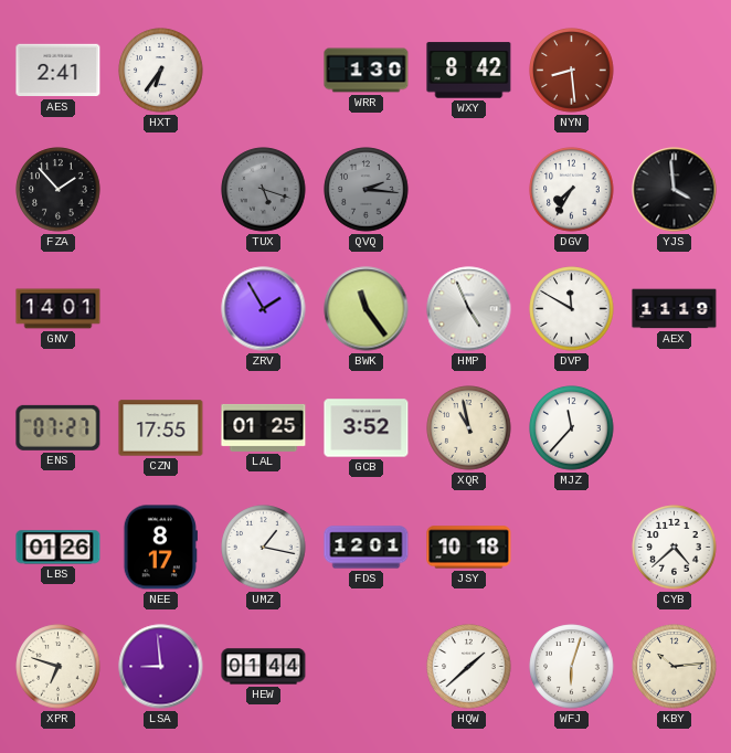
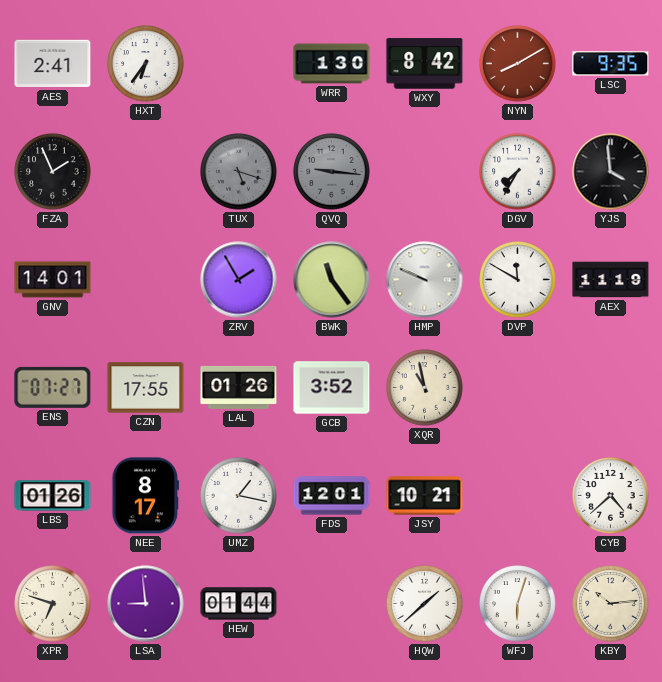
NYN: 8:29 -> 8:10
LSC: none -> 9:35
FZA: 1:53 -> 1:56
QVQ: 2:16 -> 9:16
HMP: 4:56 -> 9:49
LAL: 01:25 -> 01:26
MJZ: 11:37 -> none
JSY: 10:18 -> 10:21
